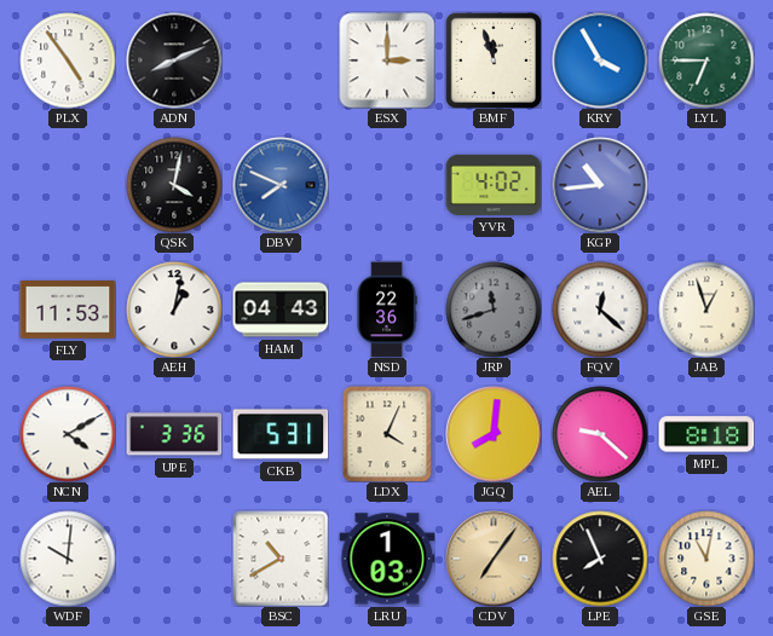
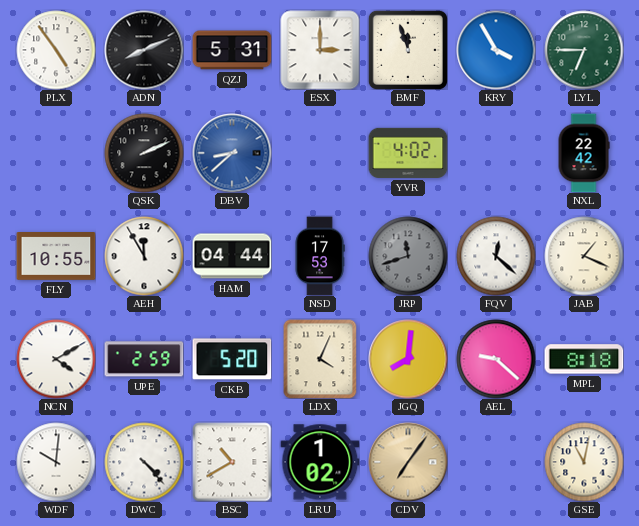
QZJ: none -> 5:31
QSK: 4:02 -> 2:11
DBV: 7:49 -> 8:38
KGP: 10:44 -> none
NXL: none -> 22:42
FLY: 11:53 -> 10:55
AEH: 1:02 -> 11:55
HAM: 04:43 -> 04:44
NSD: 22:36 -> 17:53
JAB: 12:57 -> 1:19
UPE: 3:36 -> 2:59
CKB: 5:31 -> 5:20
DWC: none -> 4:23
LRU: 1:03 -> 1:02
LPE: 7:56 -> none
